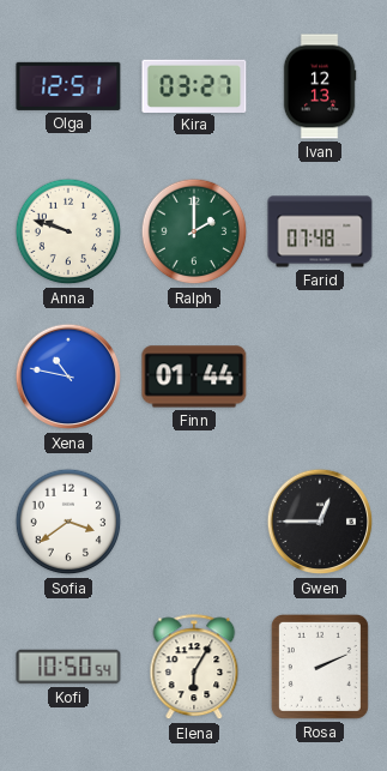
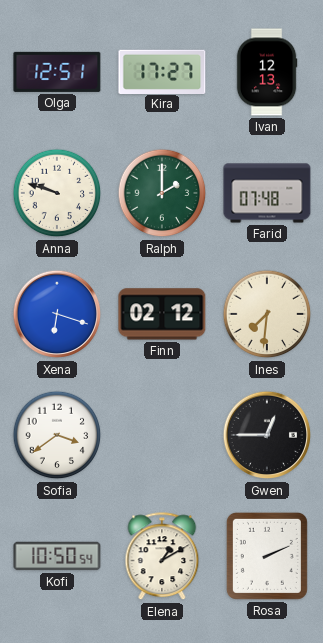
Kira: 03:27 -> 17:27
Xena: 10:47 -> 6:18
Finn: 01:44 -> 02:12
Ines: none -> 7:31
Elena: 6:05 -> 1:10
